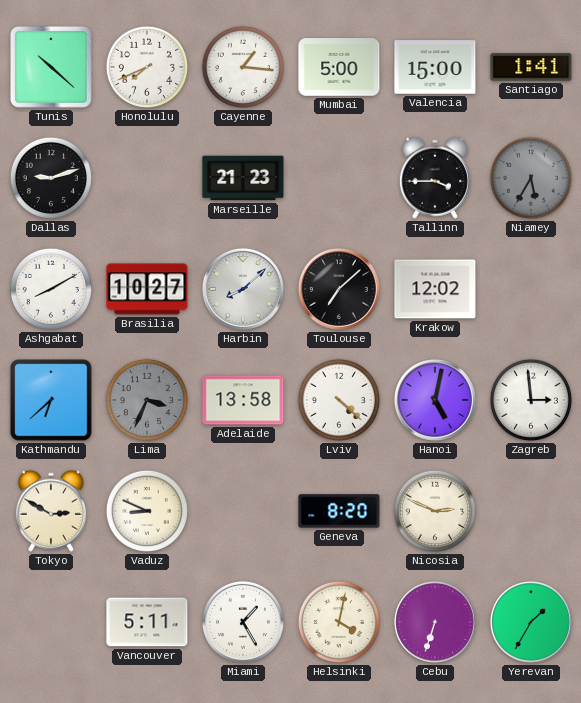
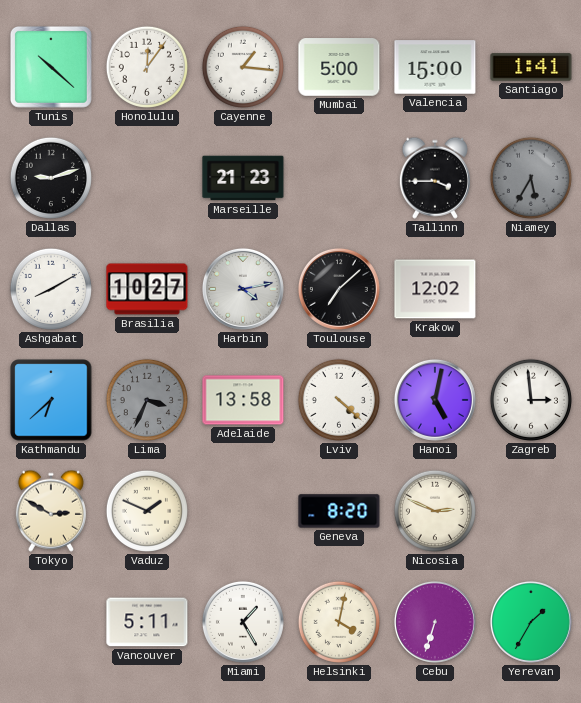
Honolulu: 7:41 -> 12:06
Harbin: 8:08 -> 4:13
Vaduz: 8:49 -> 1:49
